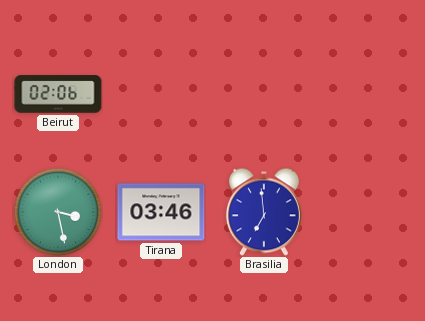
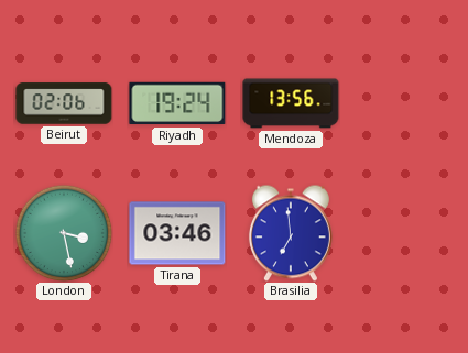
Riyadh: none -> 19:24
Mendoza: none -> 13:56
